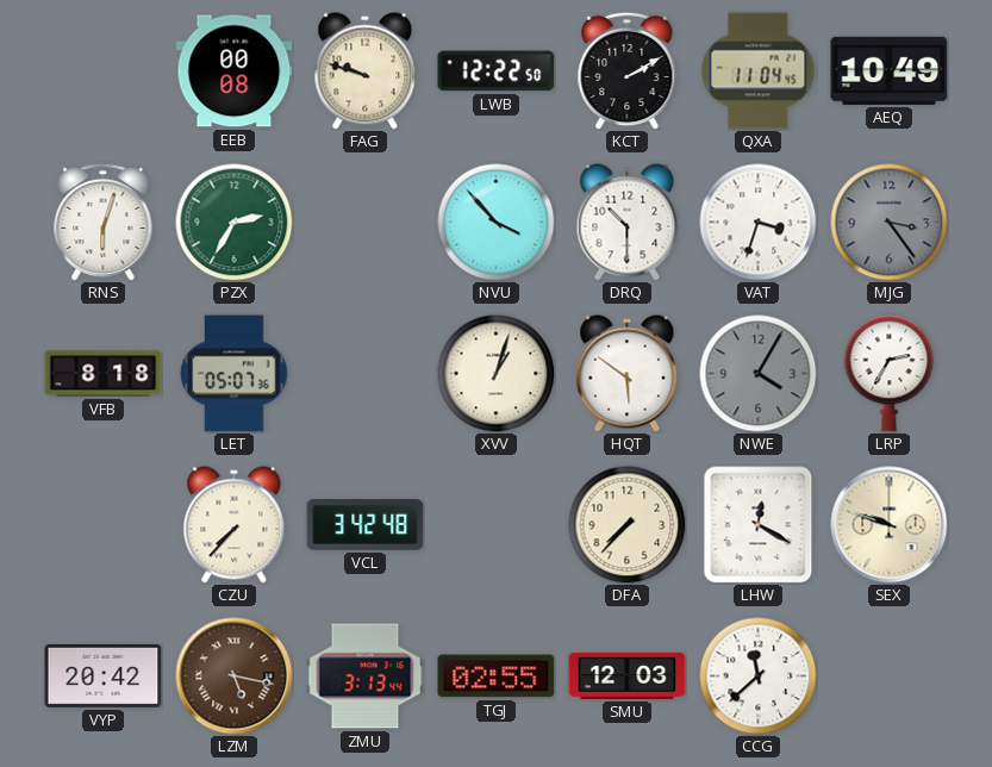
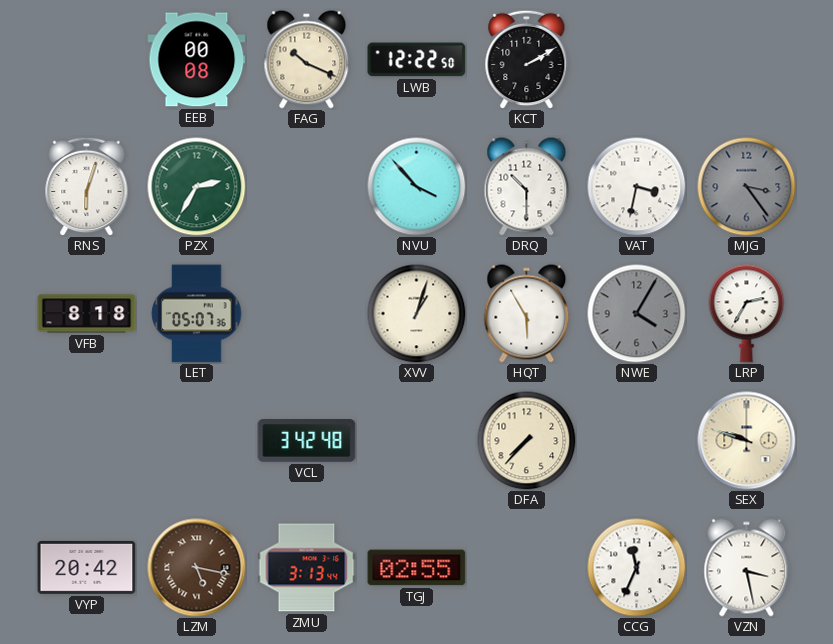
FAG: 9:48 -> 10:19
QXA: 11:04 -> none
AEQ: 10:49 -> none
VAT: 3:33 -> 3:32
HQT: 5:51 -> 5:55
CZU: 7:37 -> none
LHW: 12:20 -> none
SMU: 12:03 -> none
CCG: 11:38 -> 11:34
VZN: none -> 3:28
